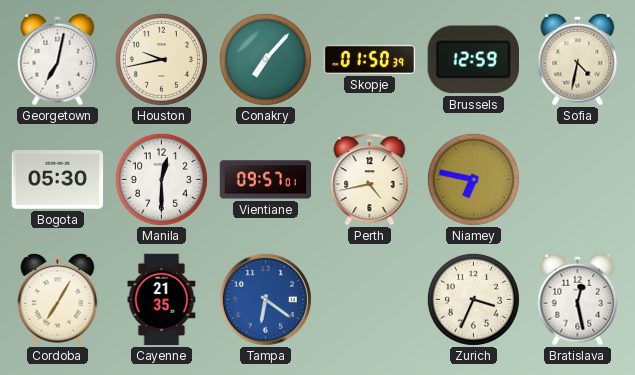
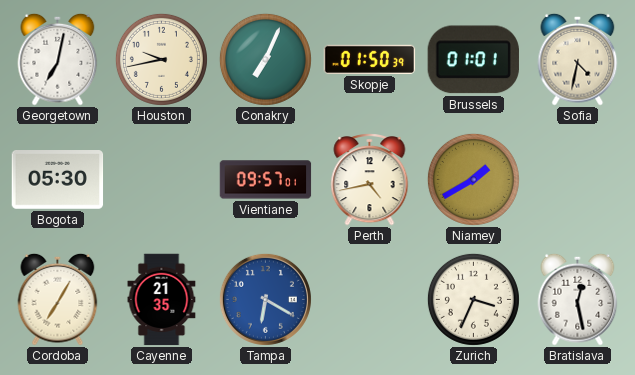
Conakry: 7:07 -> 7:04
Brussels: 12:59 -> 01:01
Manila: 12:30 -> none
Niamey: 6:47 -> 1:40
Tampa: 6:21 -> 6:20
